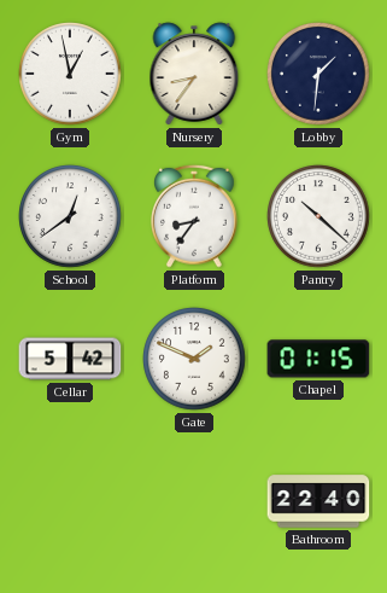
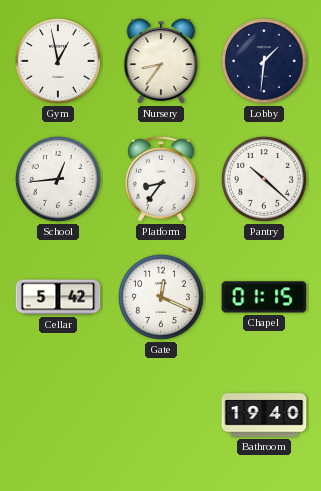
School: 12:39 -> 12:44
Gate: 1:49 -> 12:19
Bathroom: 22:40 -> 19:40
